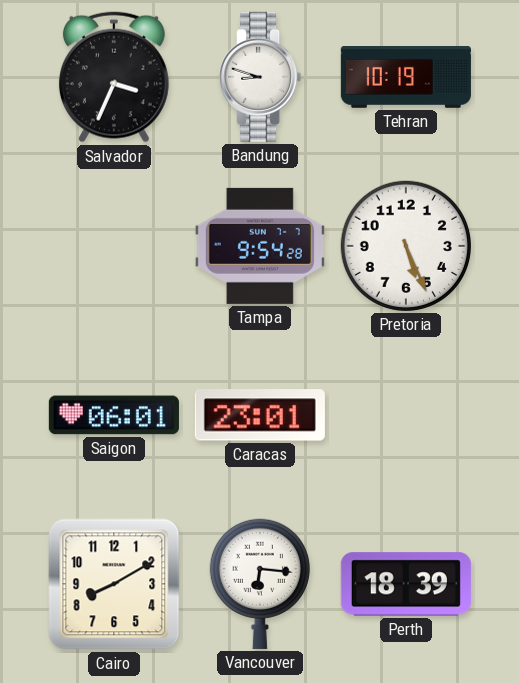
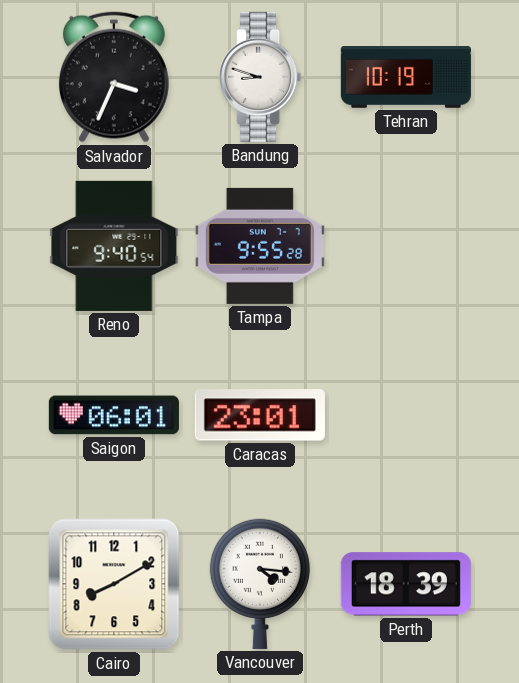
Reno: none -> 9:40
Tampa: 9:54 -> 9:55
Pretoria: 5:26 -> none
Vancouver: 6:16 -> 4:16
